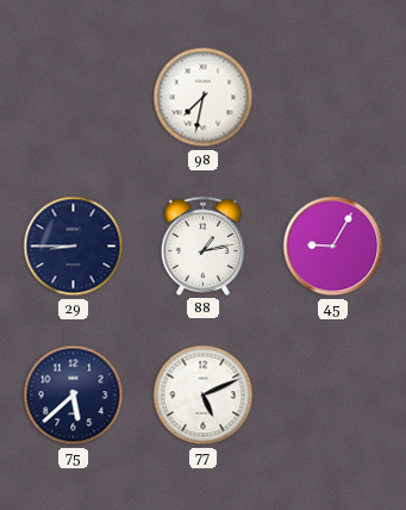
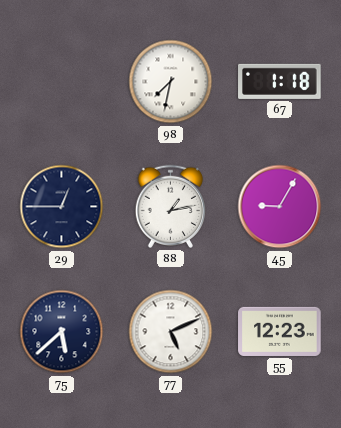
67: none -> 1:18
29: 8:45 -> 12:45
55: none -> 12:23
